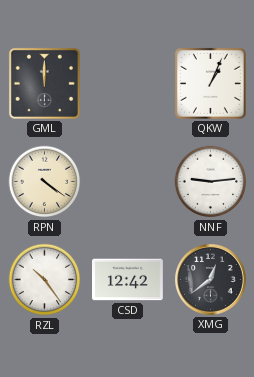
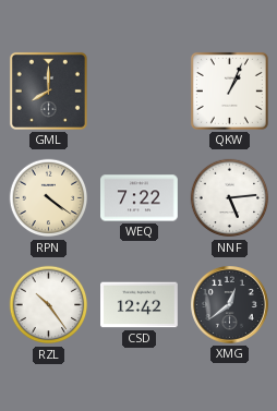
GML: 12:00 -> 8:00
WEQ: none -> 7:22
NNF: 9:14 -> 5:14
